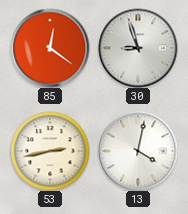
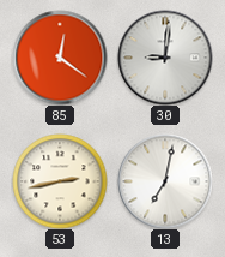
30: 8:57 -> 9:01
13: 4:02 -> 7:02
